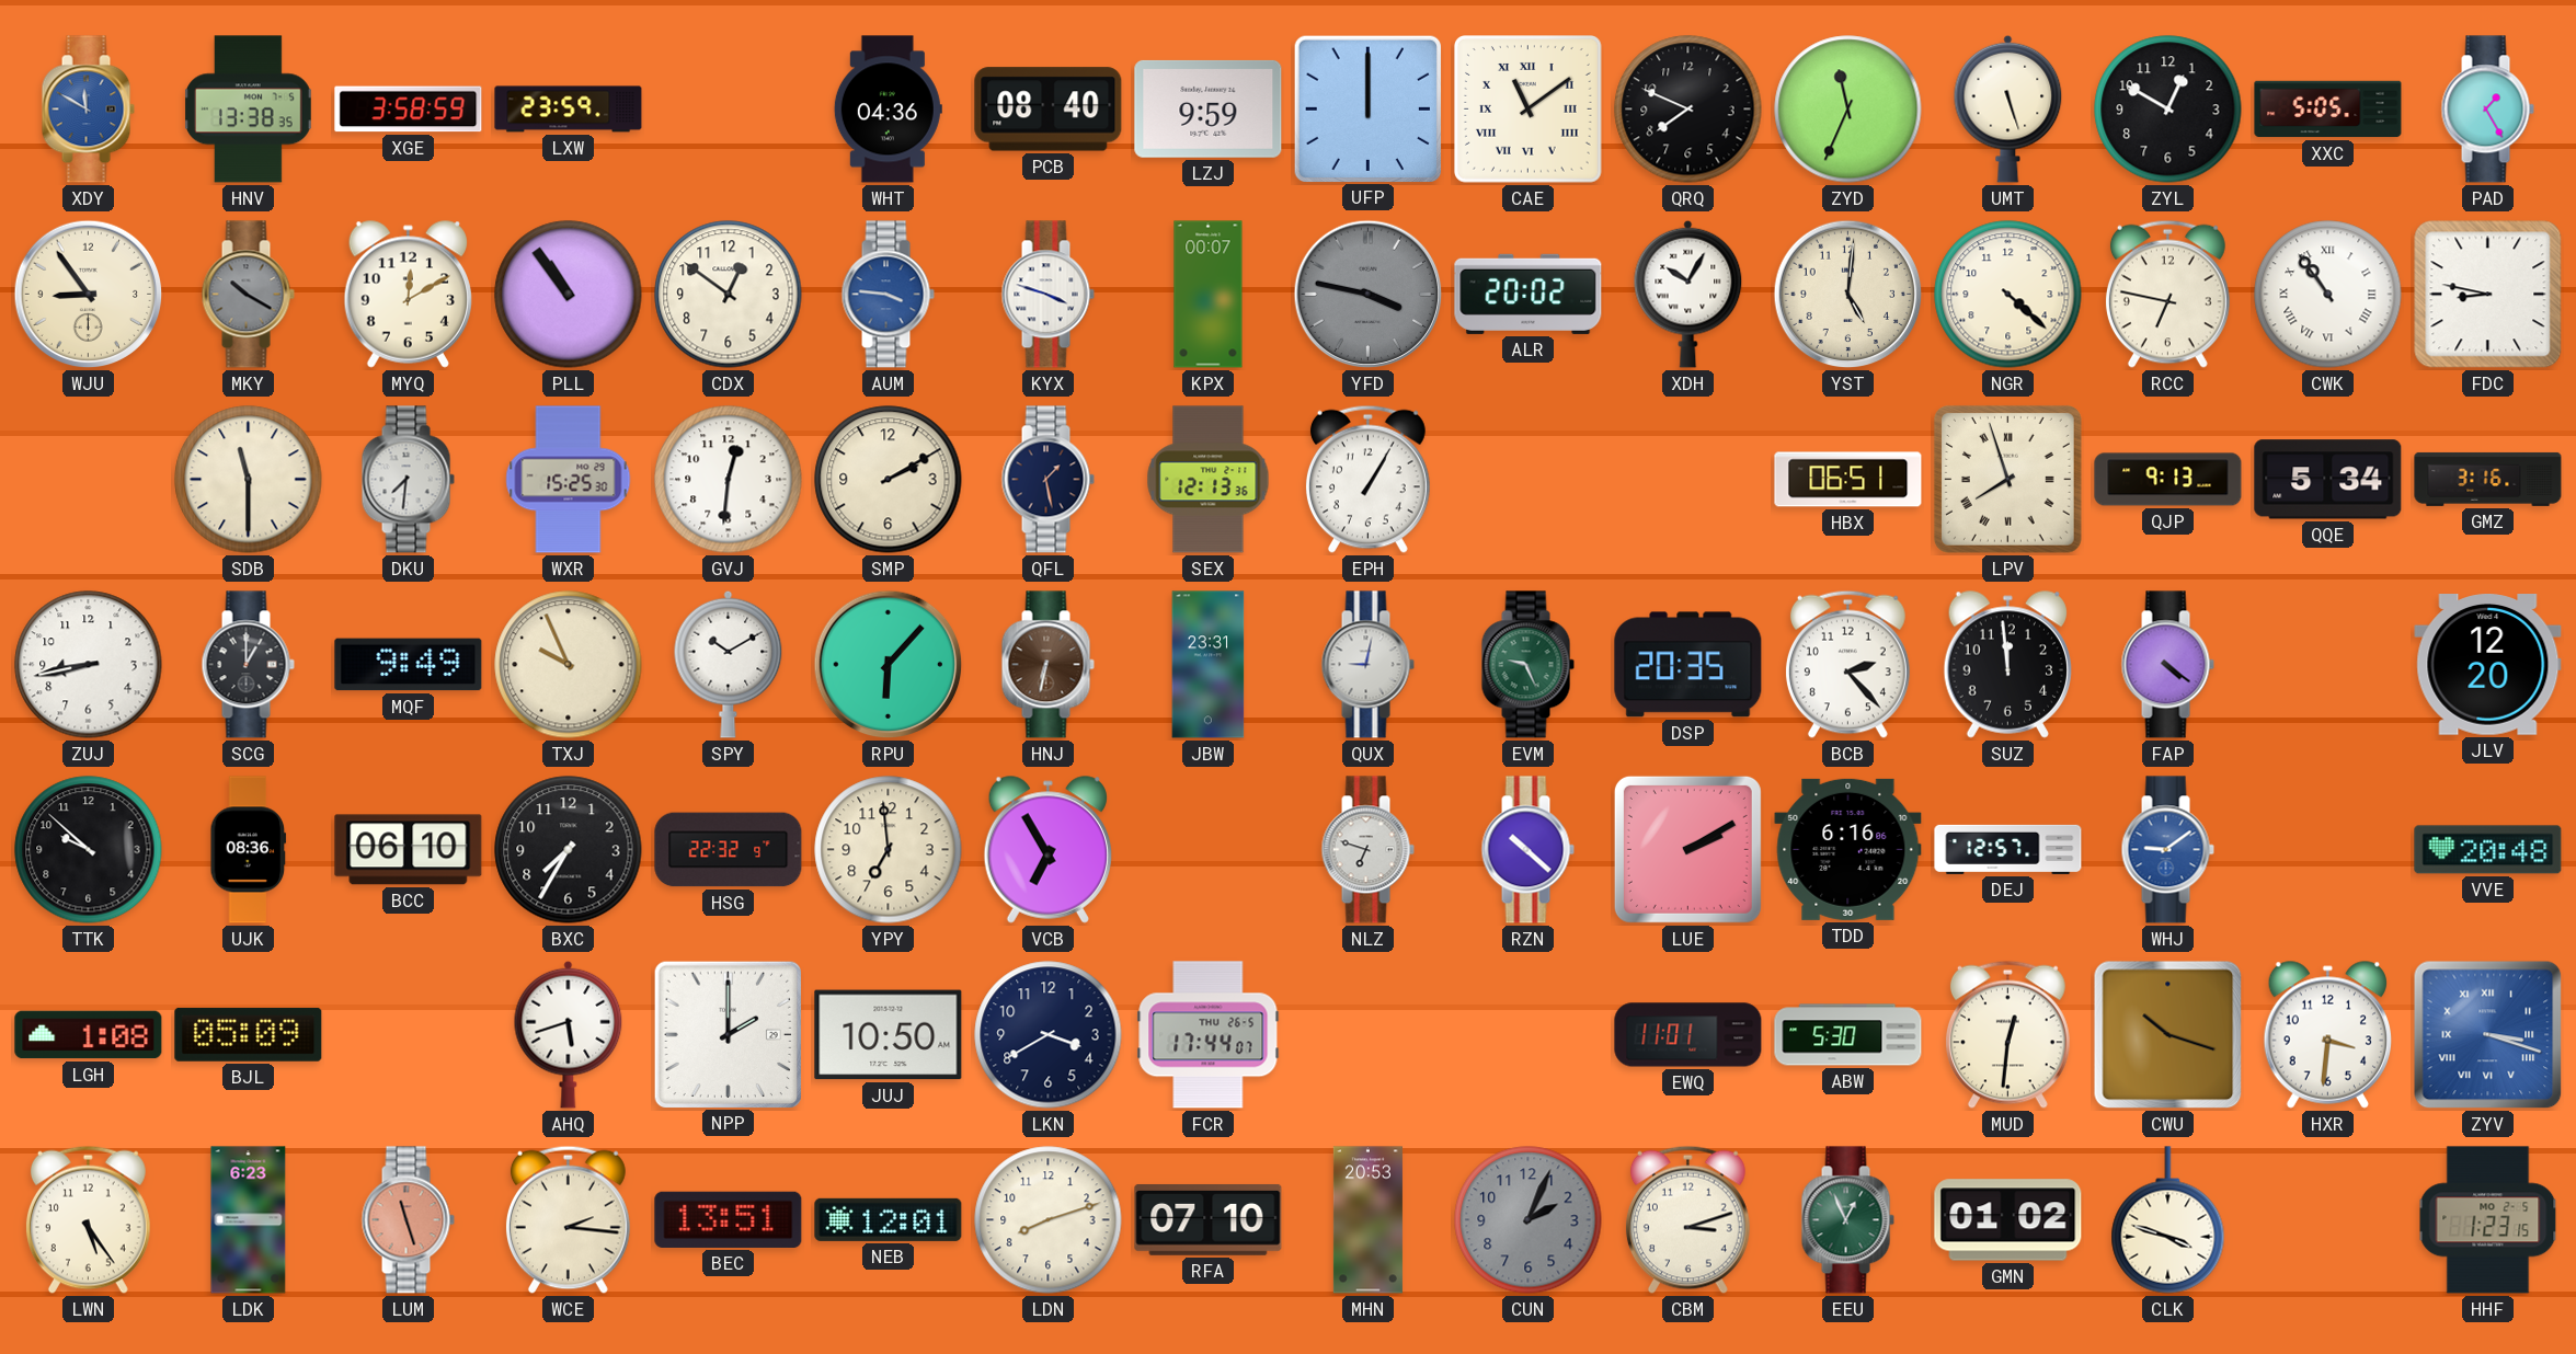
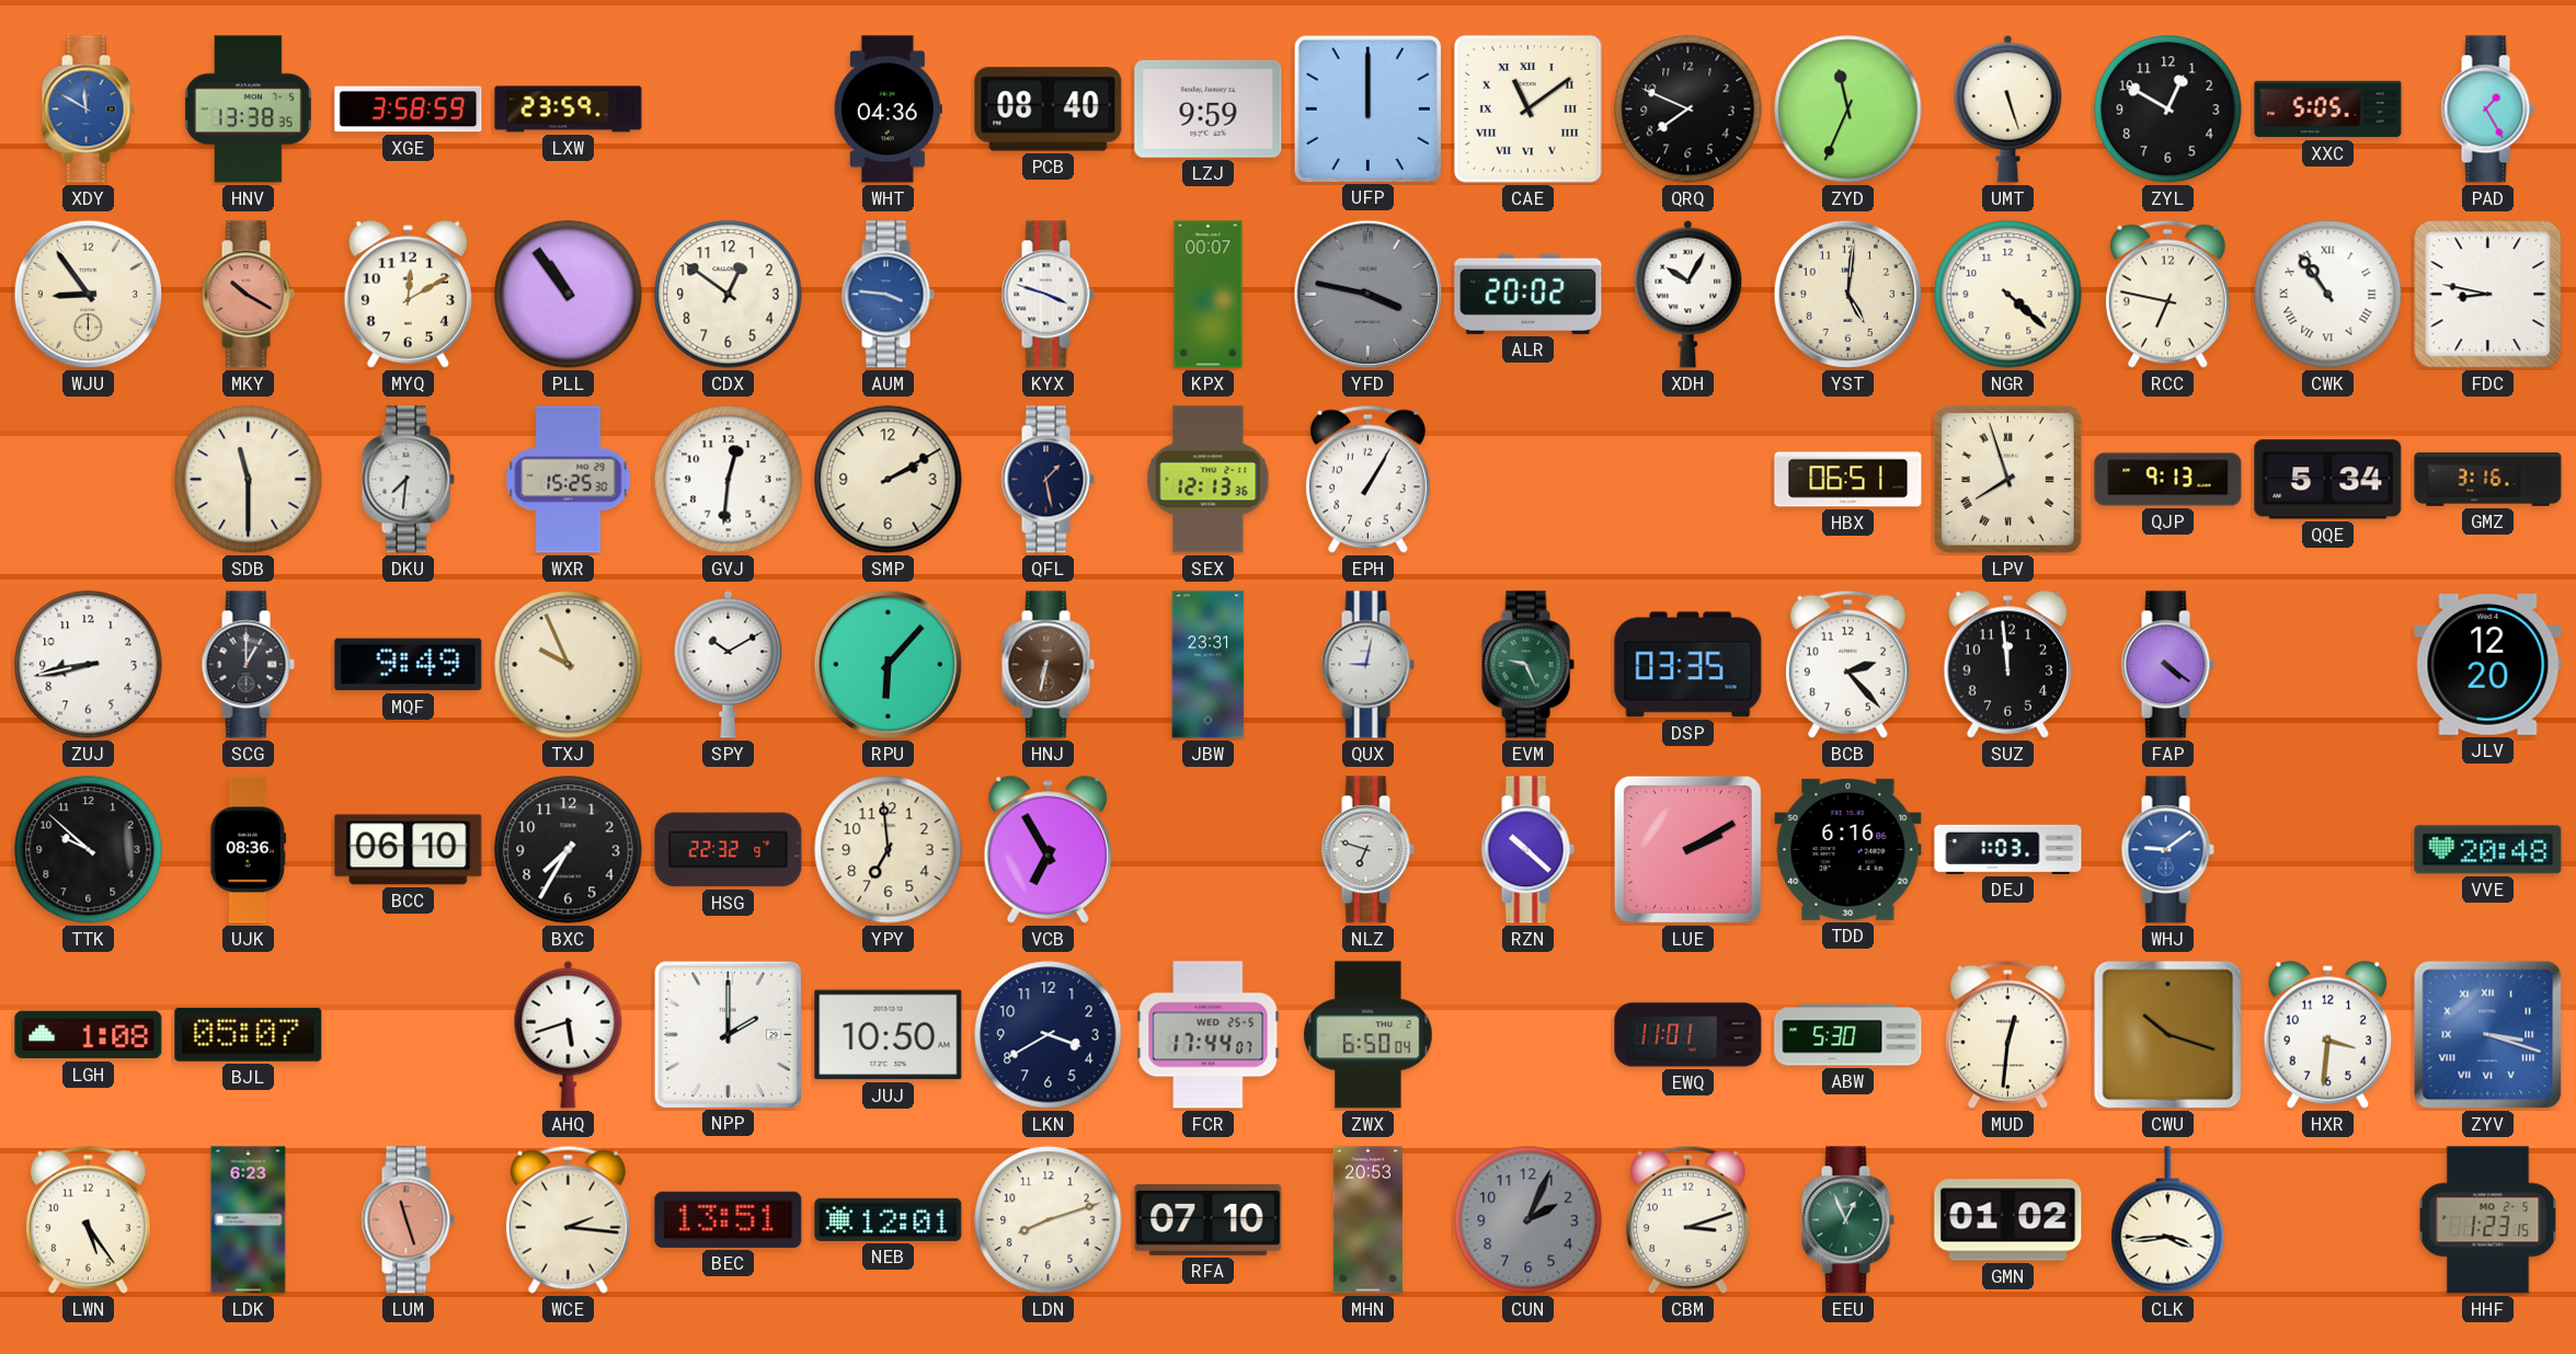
MKY dial: grey -> salmon
DSP: 20:35 -> 03:35
DEJ: 12:57 -> 1:03
BJL: 05:09 -> 05:07
FCR date: THU 26-5 -> WED 25-5
ZWX: none -> 6:50
CLK: 3:48 -> 3:44
